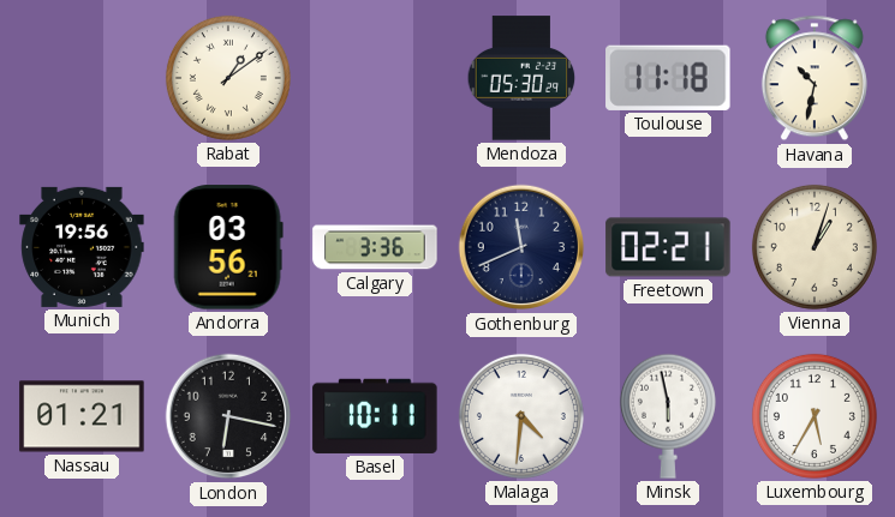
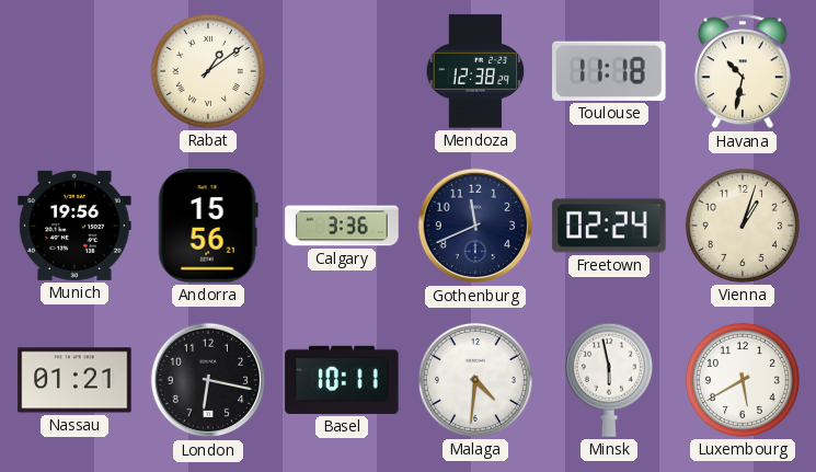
Mendoza: 05:30 -> 12:38
Andorra: 03:56 -> 15:56
Freetown: 02:21 -> 02:24
Luxembourg: 5:35 -> 5:40
